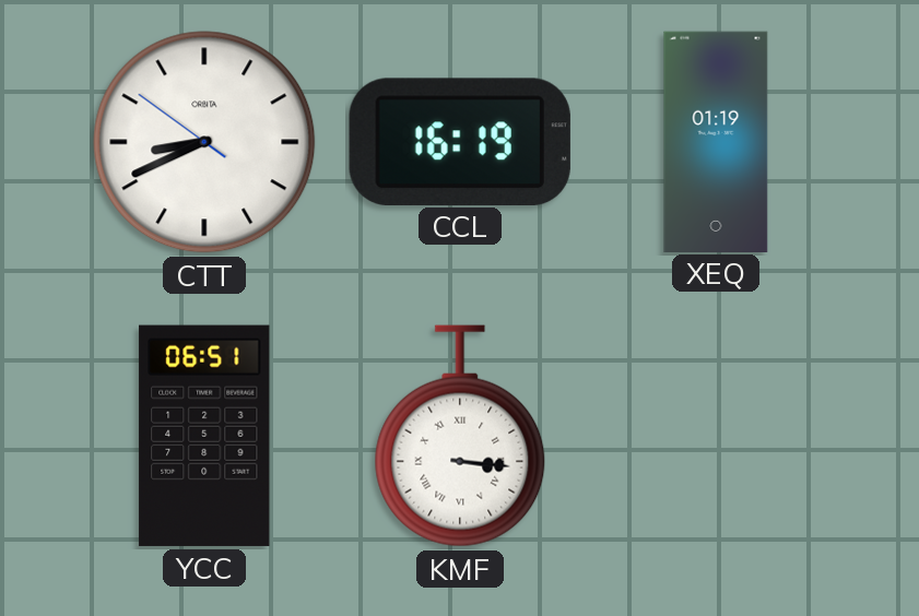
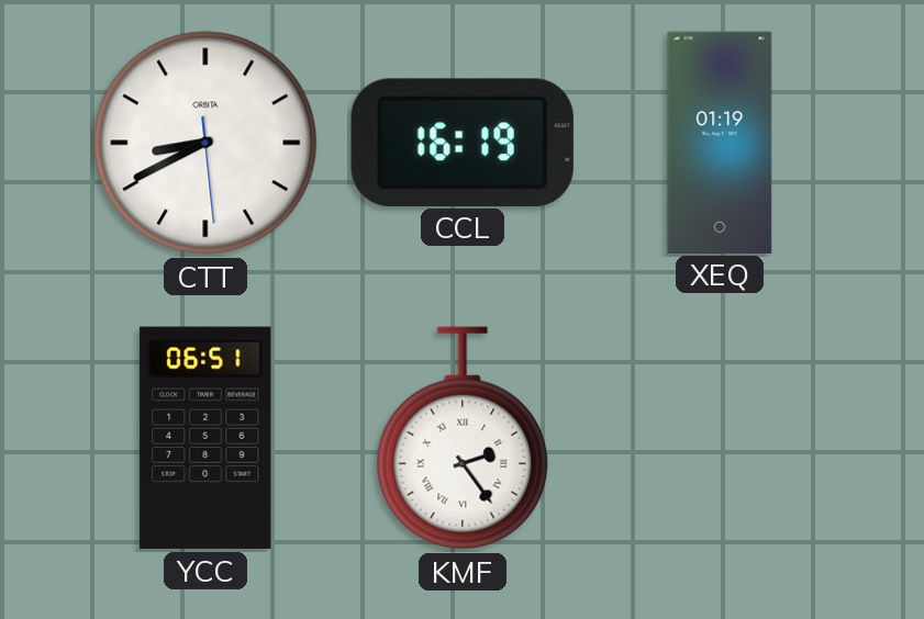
CTT: 8:40:51 -> 8:40:29
KMF: 3:16 -> 2:24
